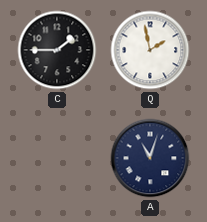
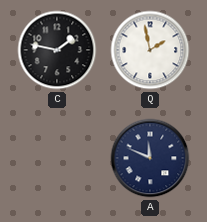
C: 1:45 -> 1:47
A: 11:03 -> 11:49
